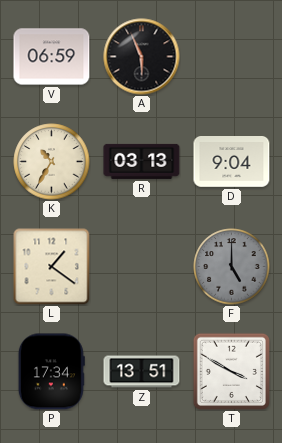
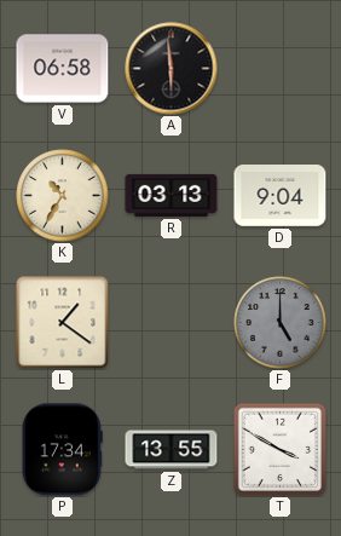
V: 06:59 -> 06:58
A: 5:56 -> 5:59
Z: 13:51 -> 13:55
